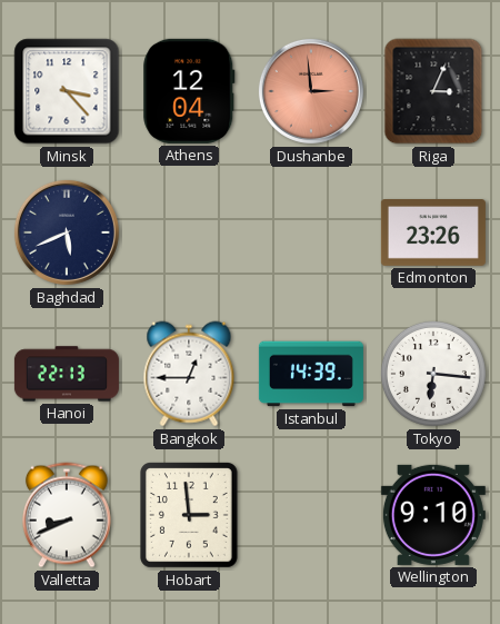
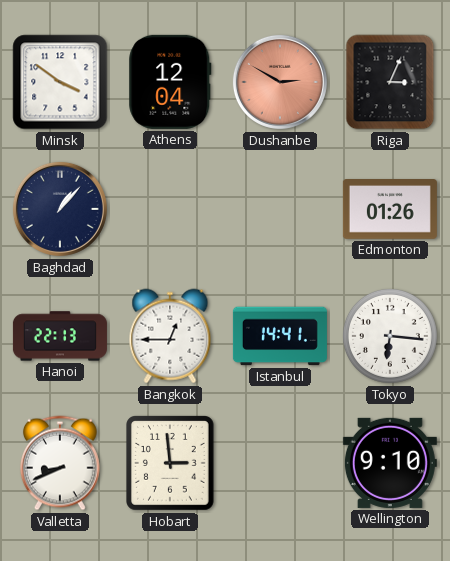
Minsk: 3:23 -> 3:51
Dushanbe: 2:59 -> 2:50
Baghdad: 5:41 -> 1:07
Edmonton: 23:26 -> 01:26
Istanbul: 14:39 -> 14:41
